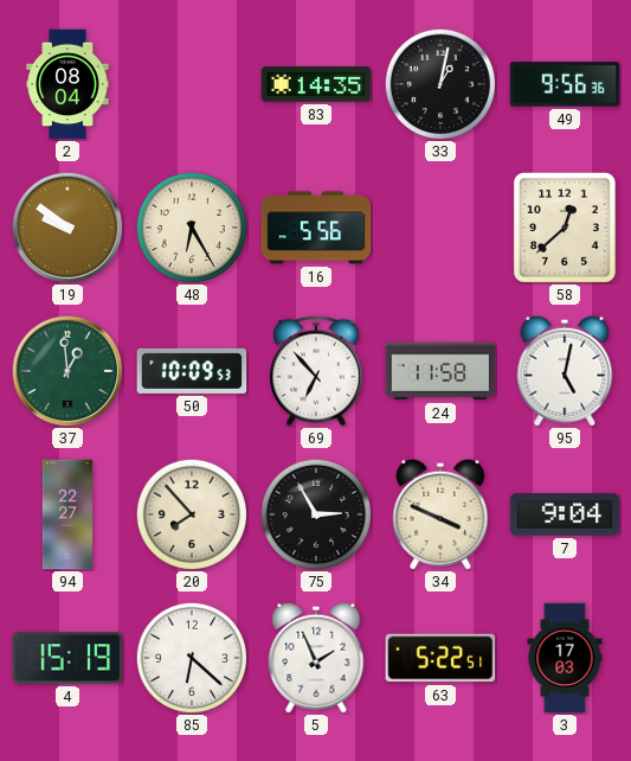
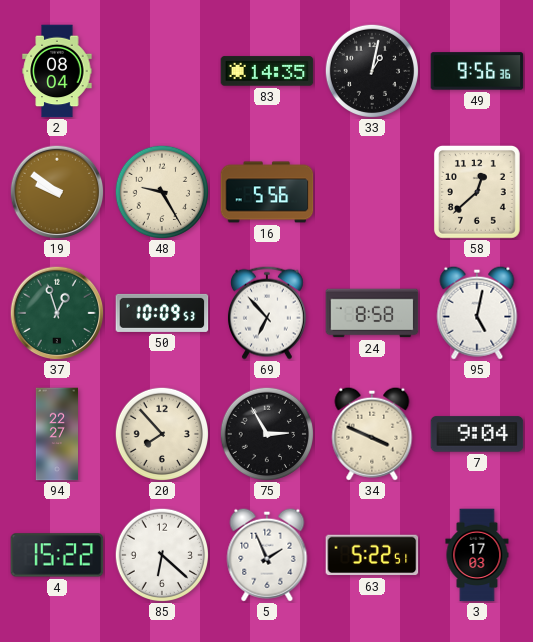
48: 6:25 -> 9:25
37: 12:59 -> 12:57
24: 11:58 -> 8:58
4: 15:19 -> 15:22
